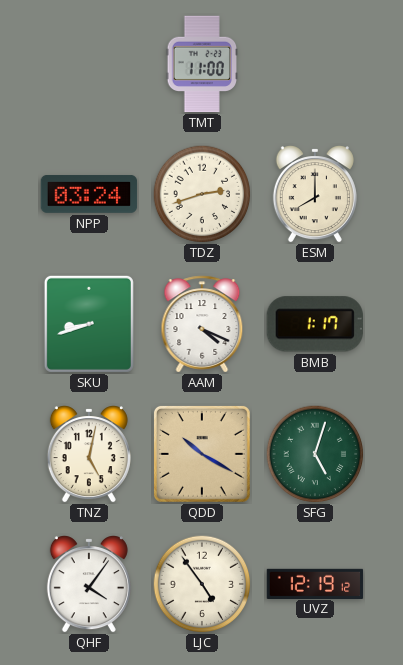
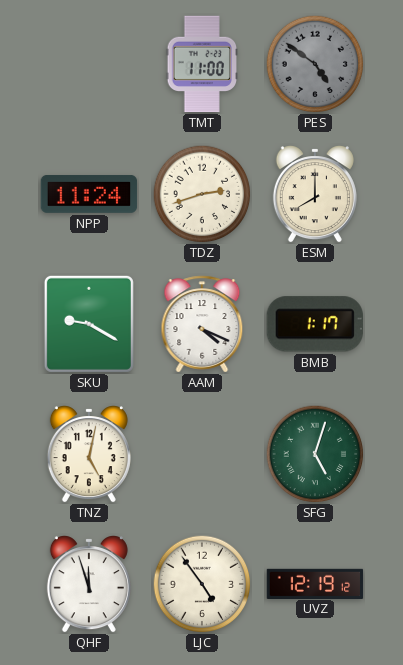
PES: none -> 4:51
NPP: 03:24 -> 11:24
SKU: 8:42 -> 9:20
QDD: 10:20 -> none
QHF: 4:06 -> 11:57
